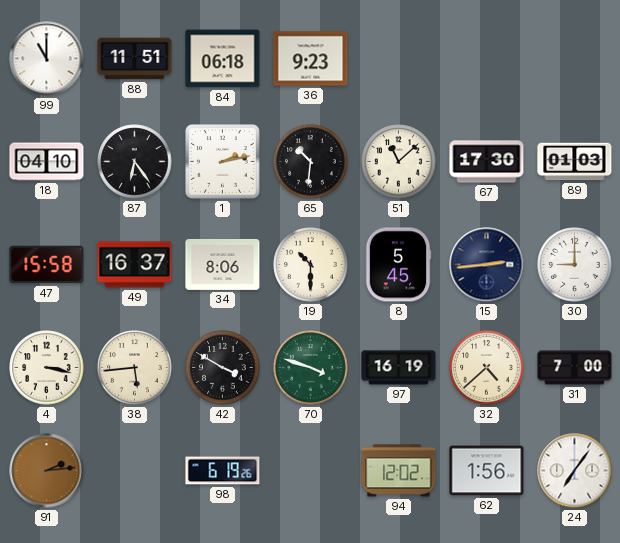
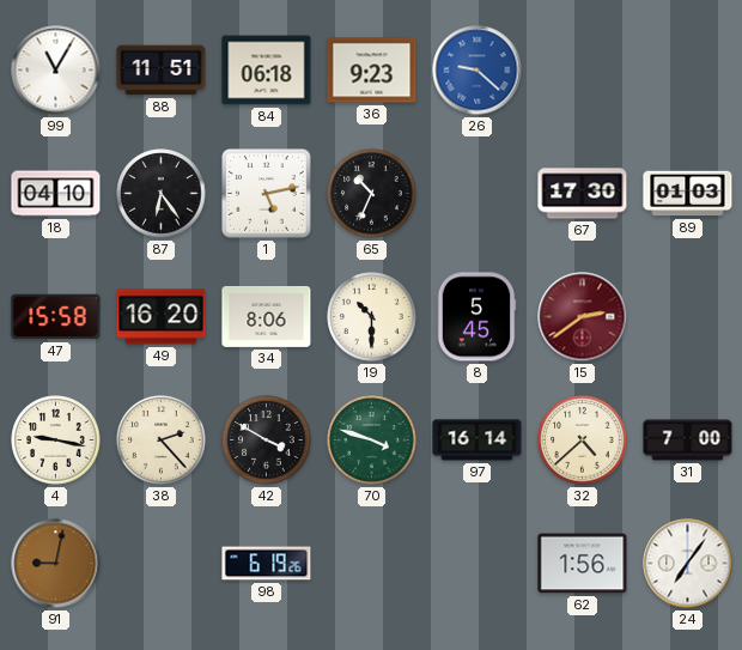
99: 11:00 -> 11:05
26: none -> 9:22
1: 2:13 -> 5:13
65: 10:31 -> 10:34
51: 11:08 -> none
49: 16:37 -> 16:20
15: 2:44 -> 2:39
15 dial: navy -> burgundy
30: 9:00 -> none
4: 3:17 -> 9:17
38: 5:44 -> 2:23
97: 16:19 -> 16:14
91: 2:14 -> 9:02
94: 12:02 -> none
